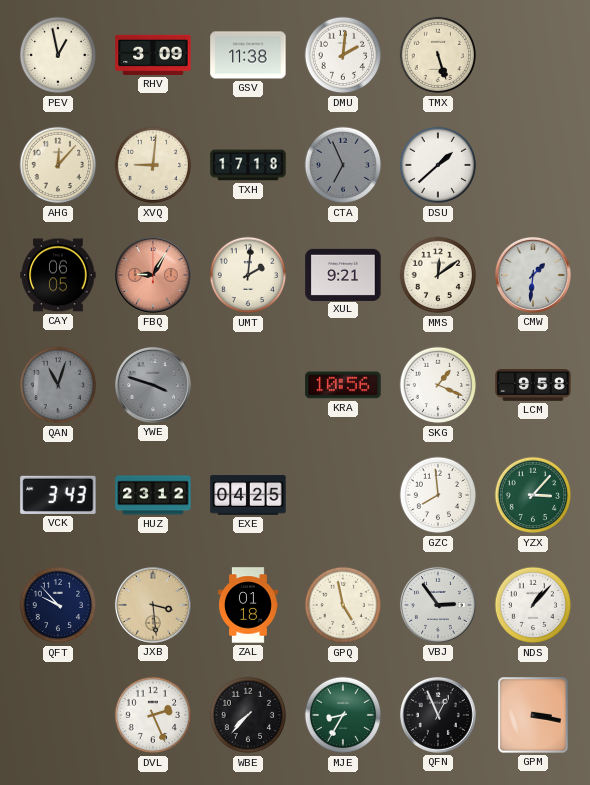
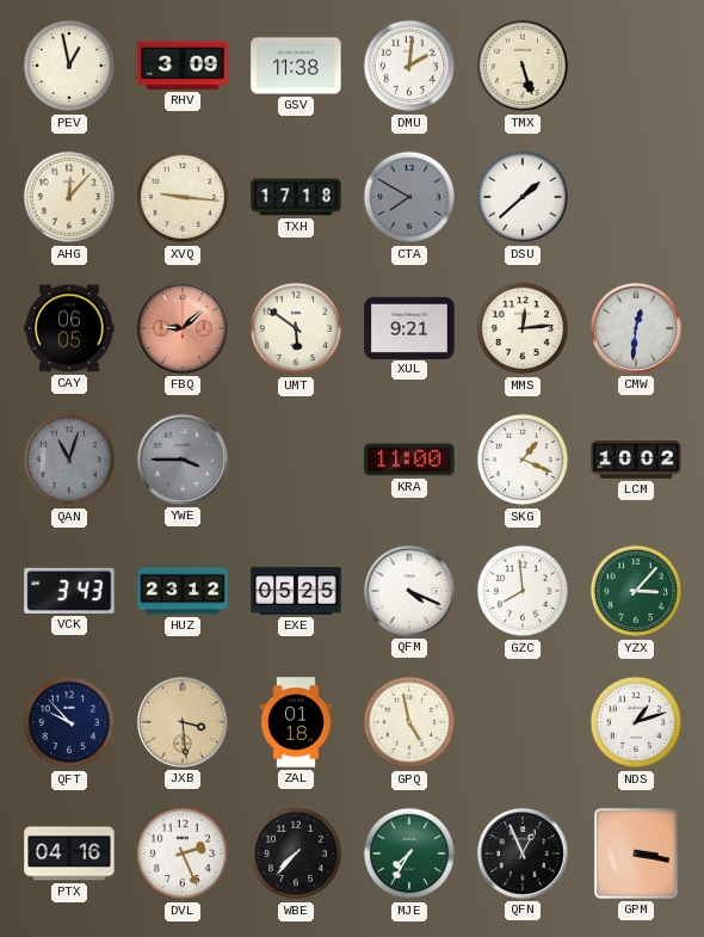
XVQ: 9:01 -> 9:16
CTA: 6:56 -> 7:50
FBQ: 9:05 -> 9:08
UMT: 2:01 -> 5:51
MMS: 12:09 -> 12:14
CMW: 1:31 -> 12:31
YWE: 3:48 -> 3:45
KRA: 10:56 -> 11:00
LCM: 9:58 -> 10:02
EXE: 04:25 -> 05:25
QFM: none -> 4:19
VBJ: 2:54 -> none
NDS: 1:07 -> 1:12
PTX: none -> 04:16
MJE: 8:35 -> 7:35
